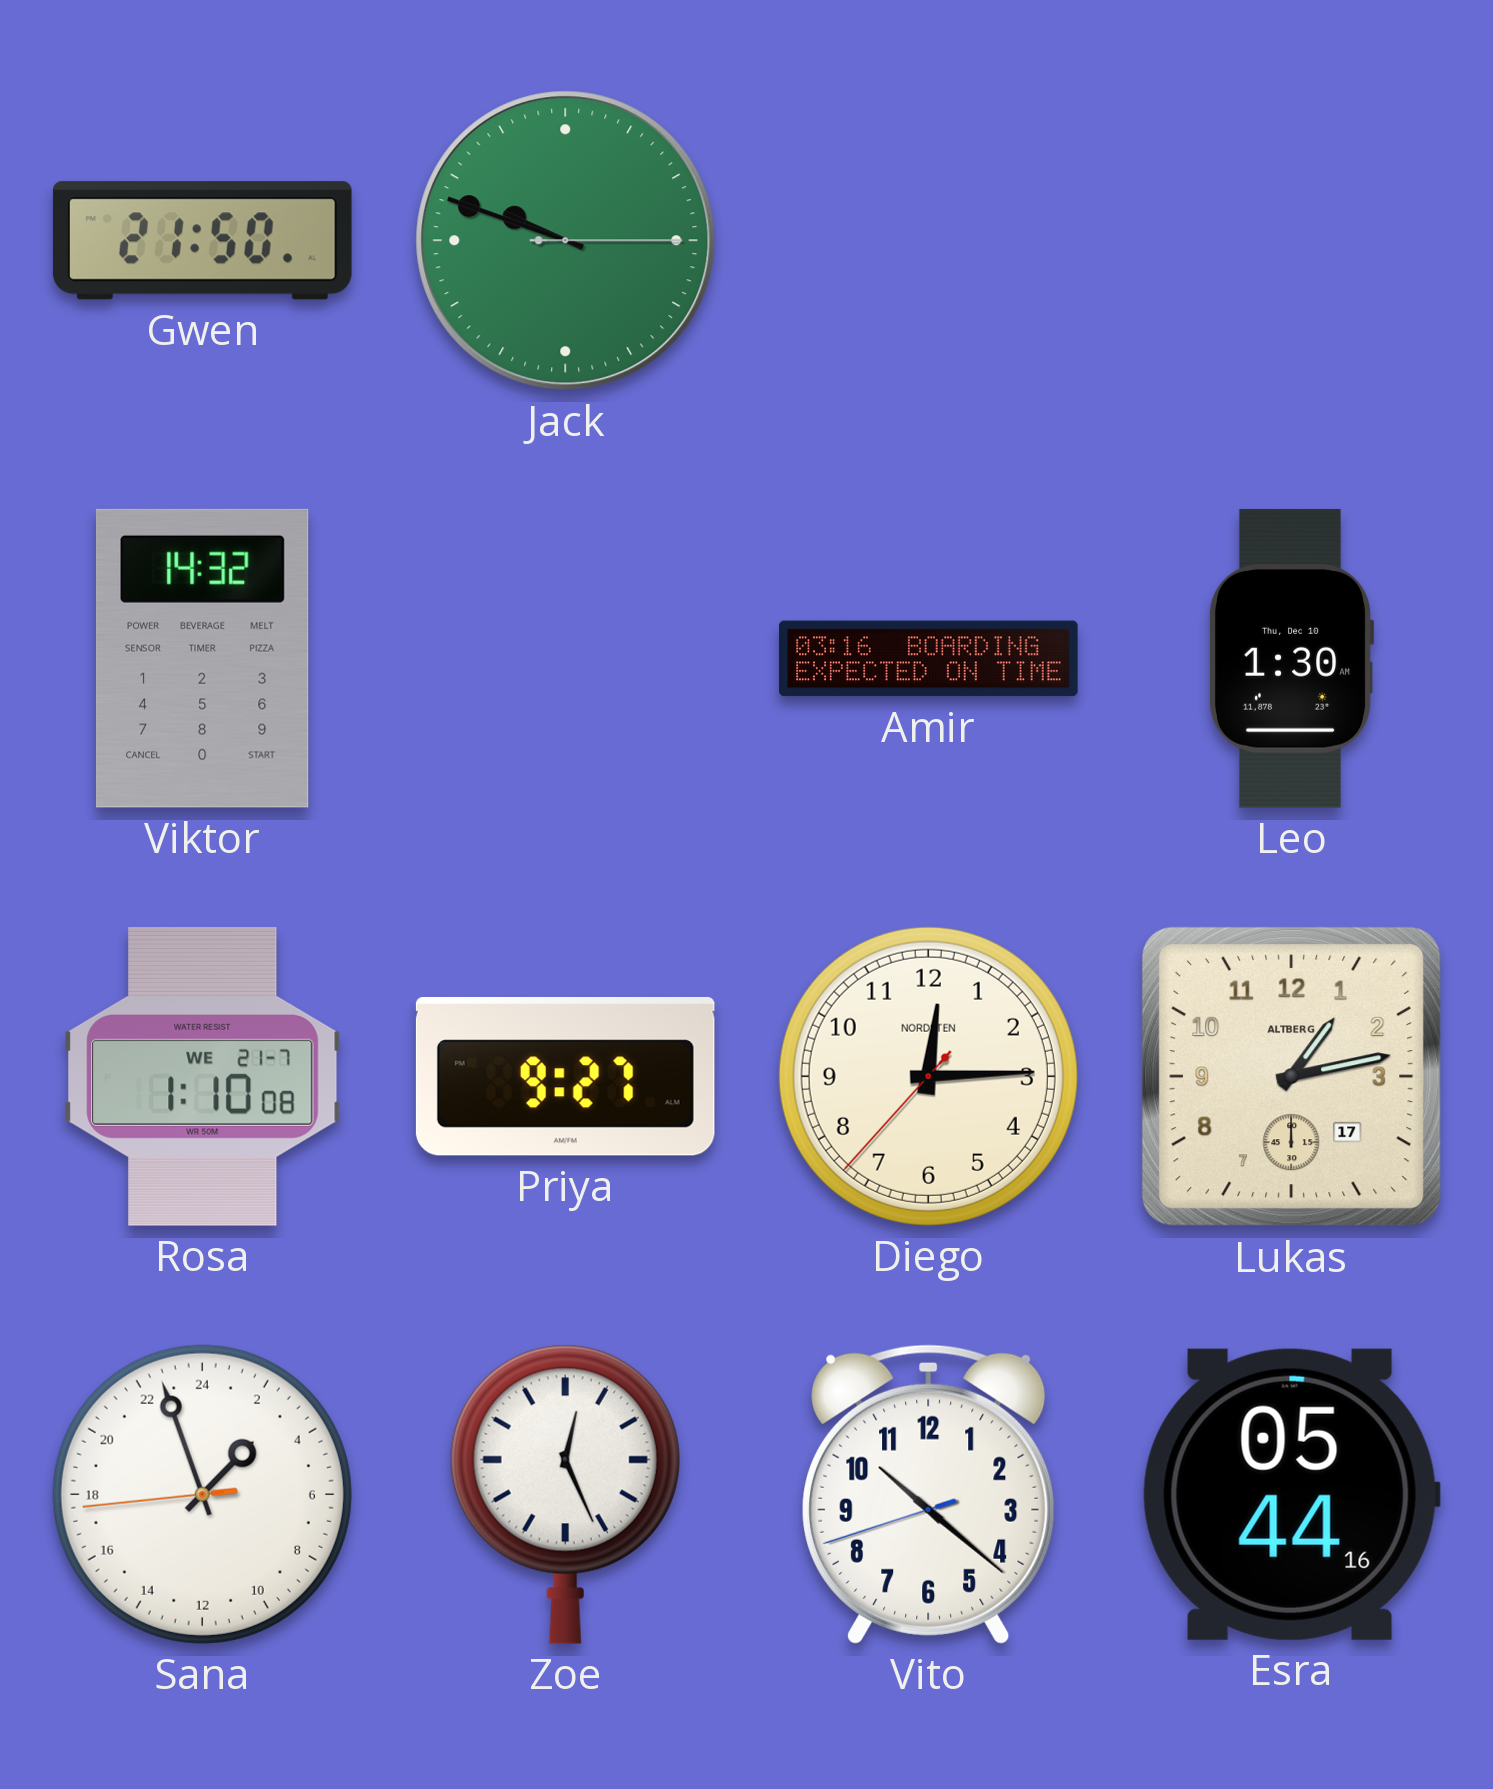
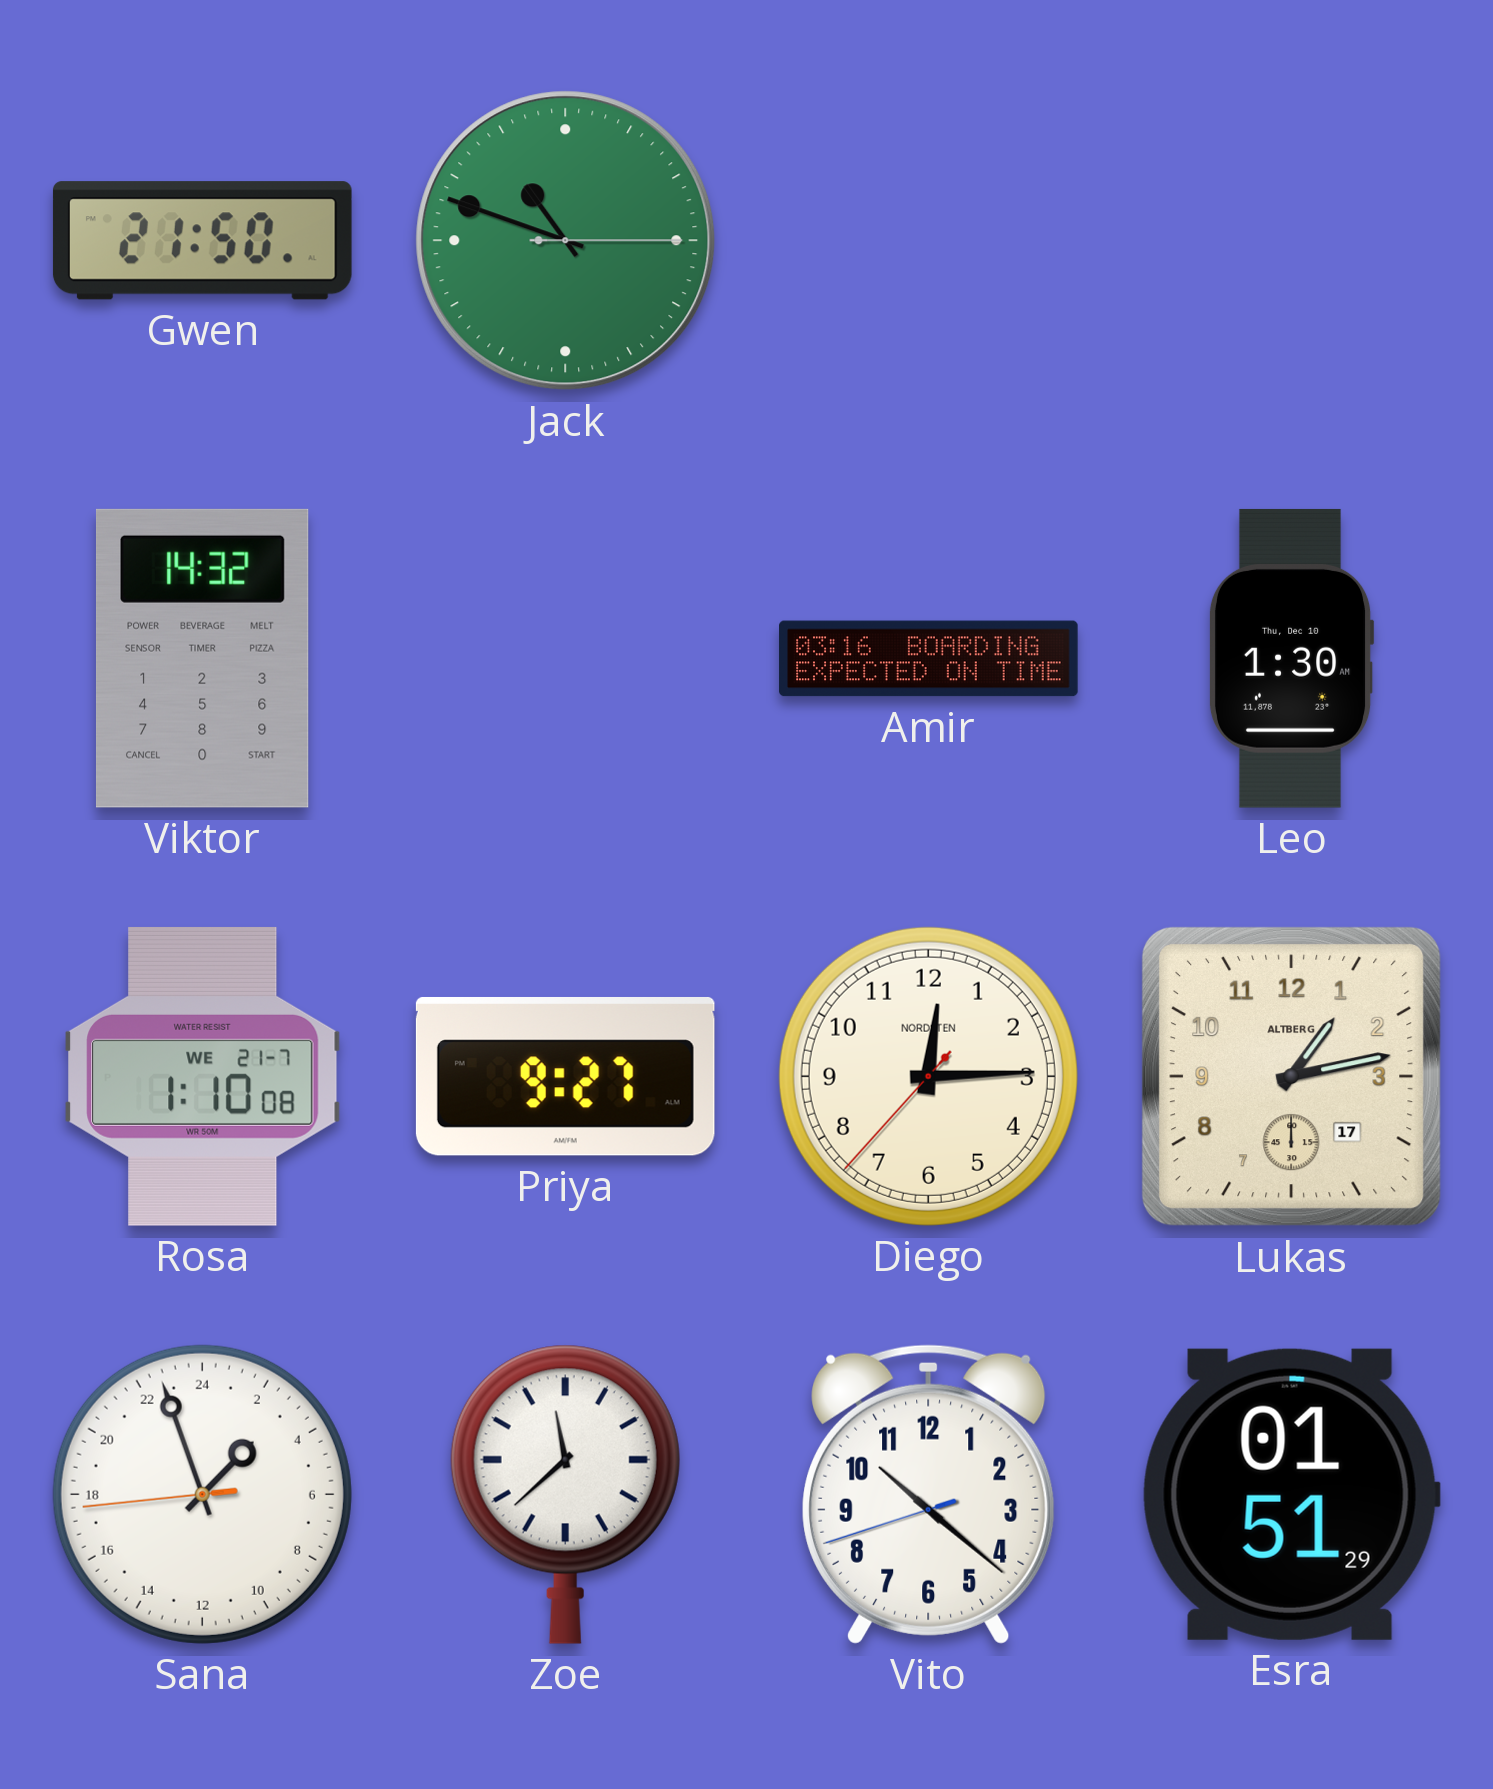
Jack: 9:48 -> 10:48
Zoe: 12:26 -> 11:38
Esra: 05:44 -> 01:51
